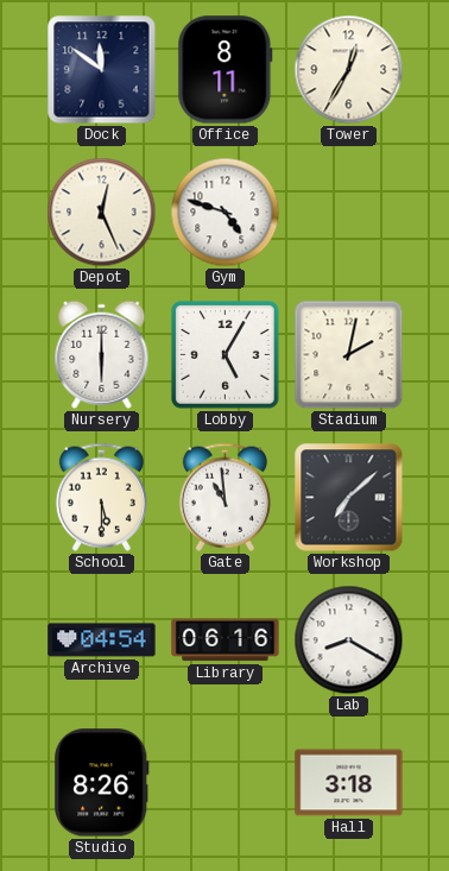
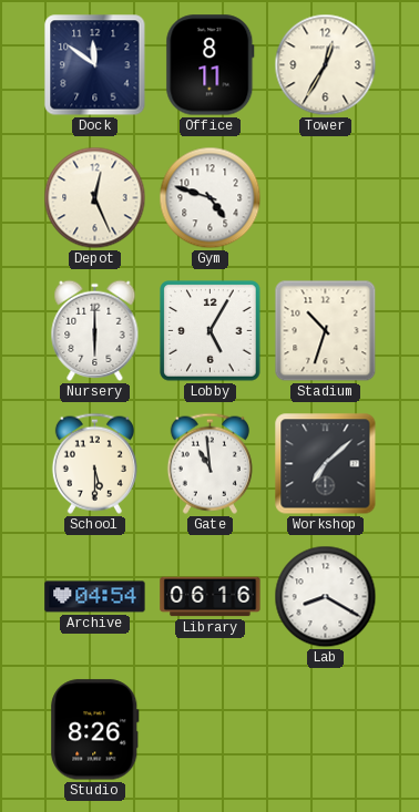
Stadium: 2:02 -> 10:33
Hall: 3:18 -> none
